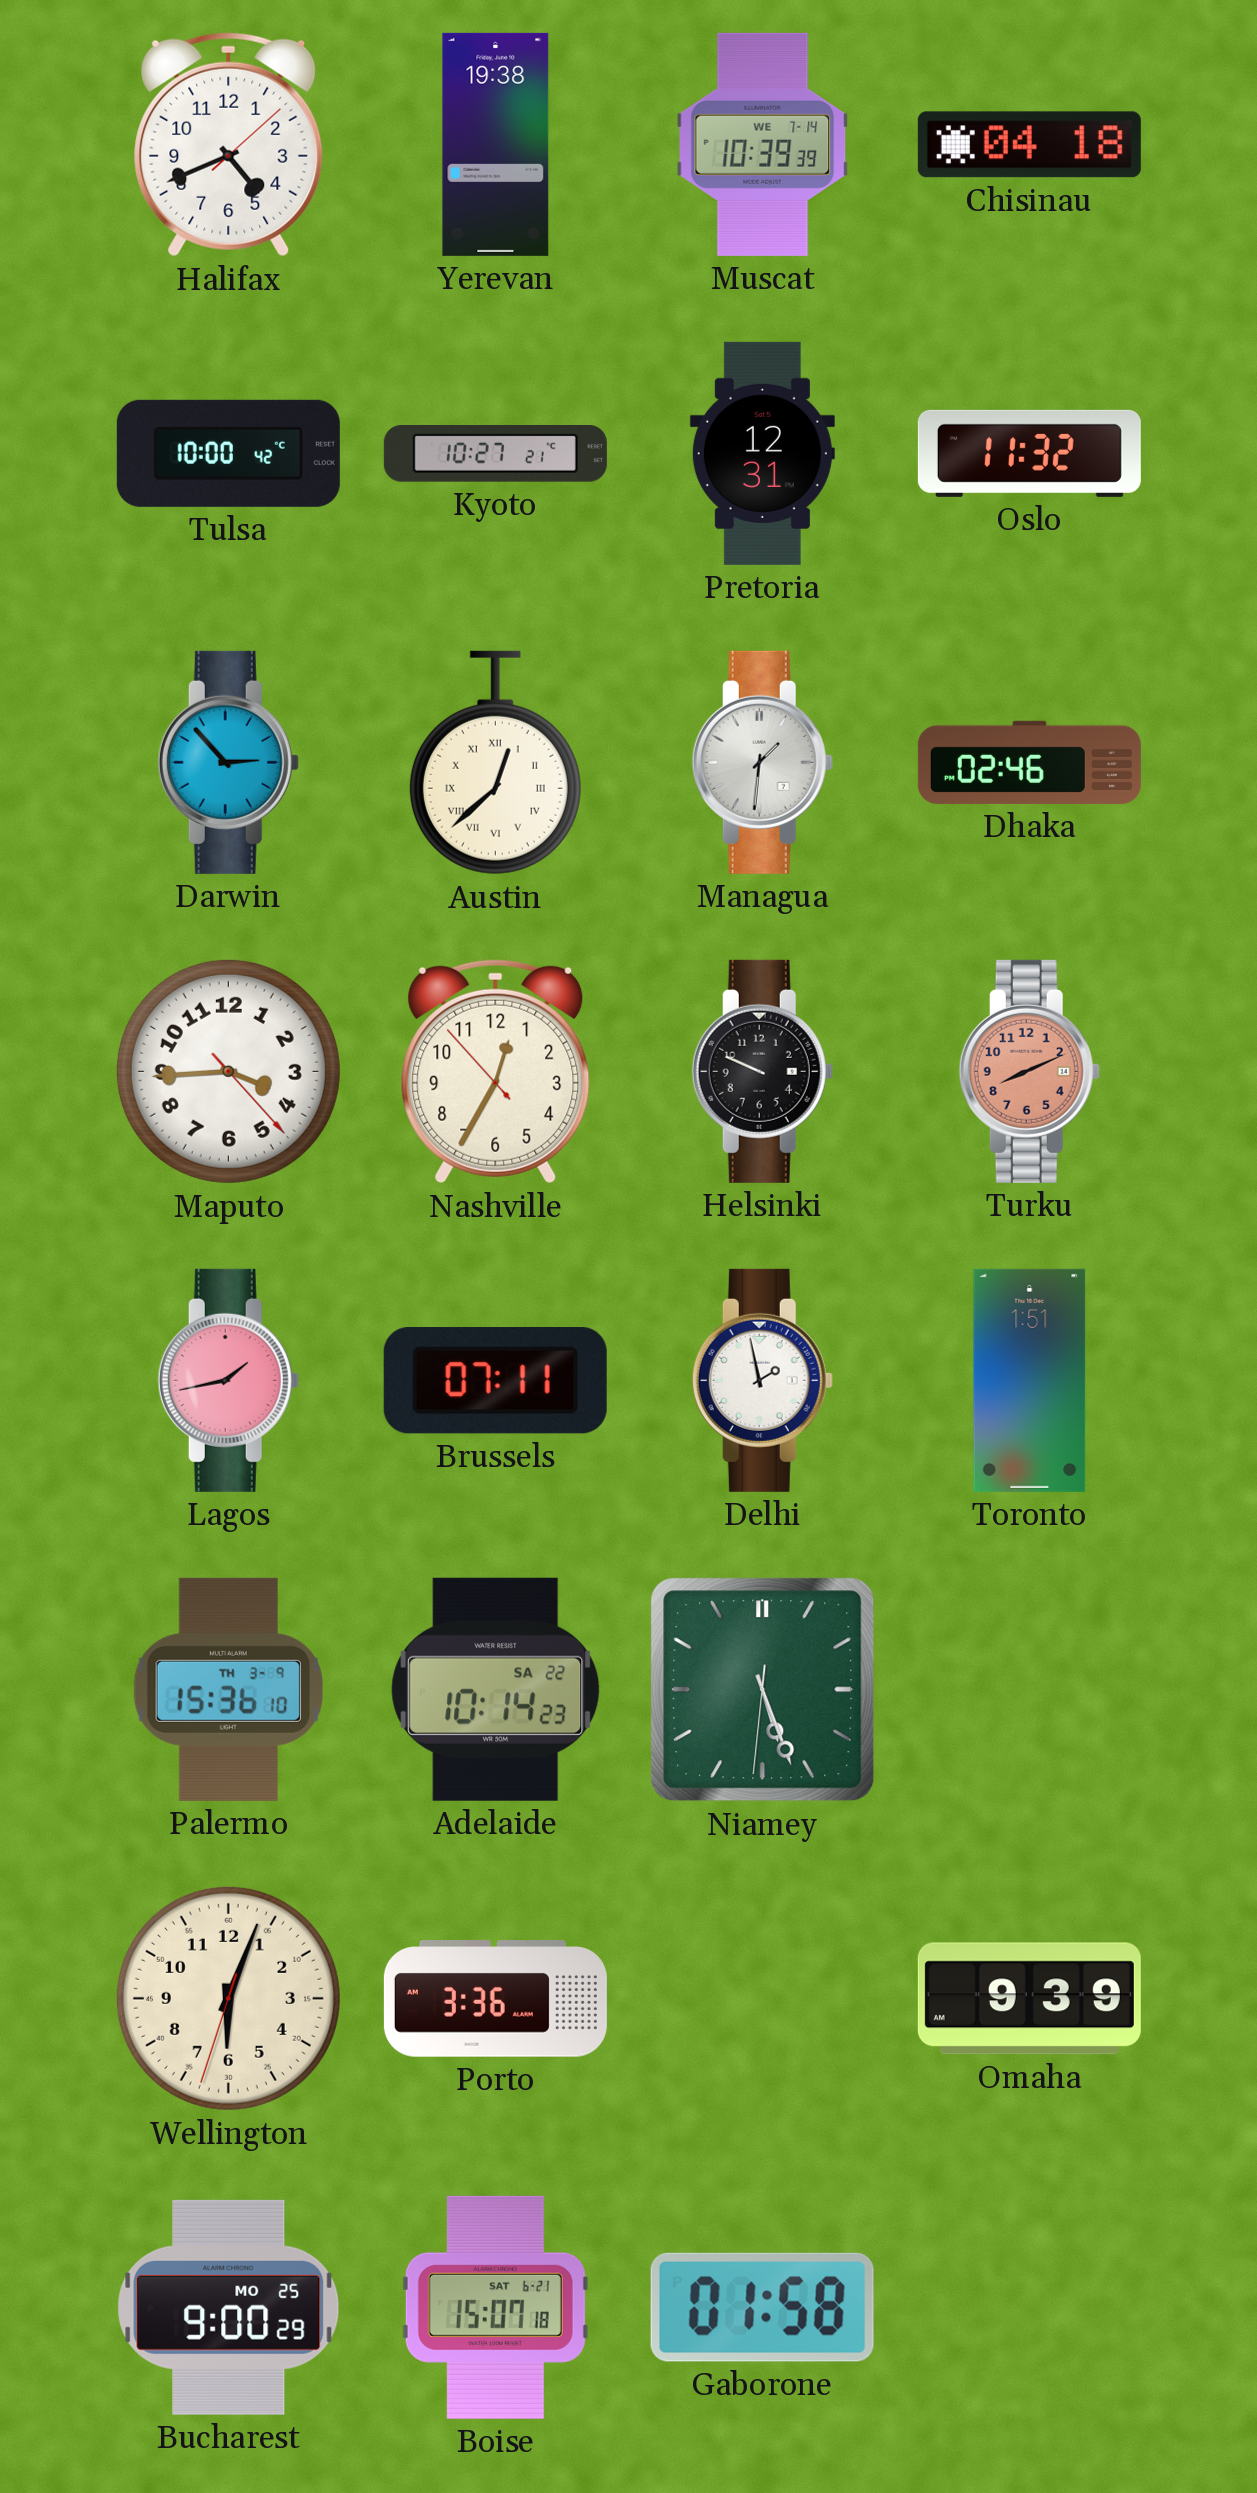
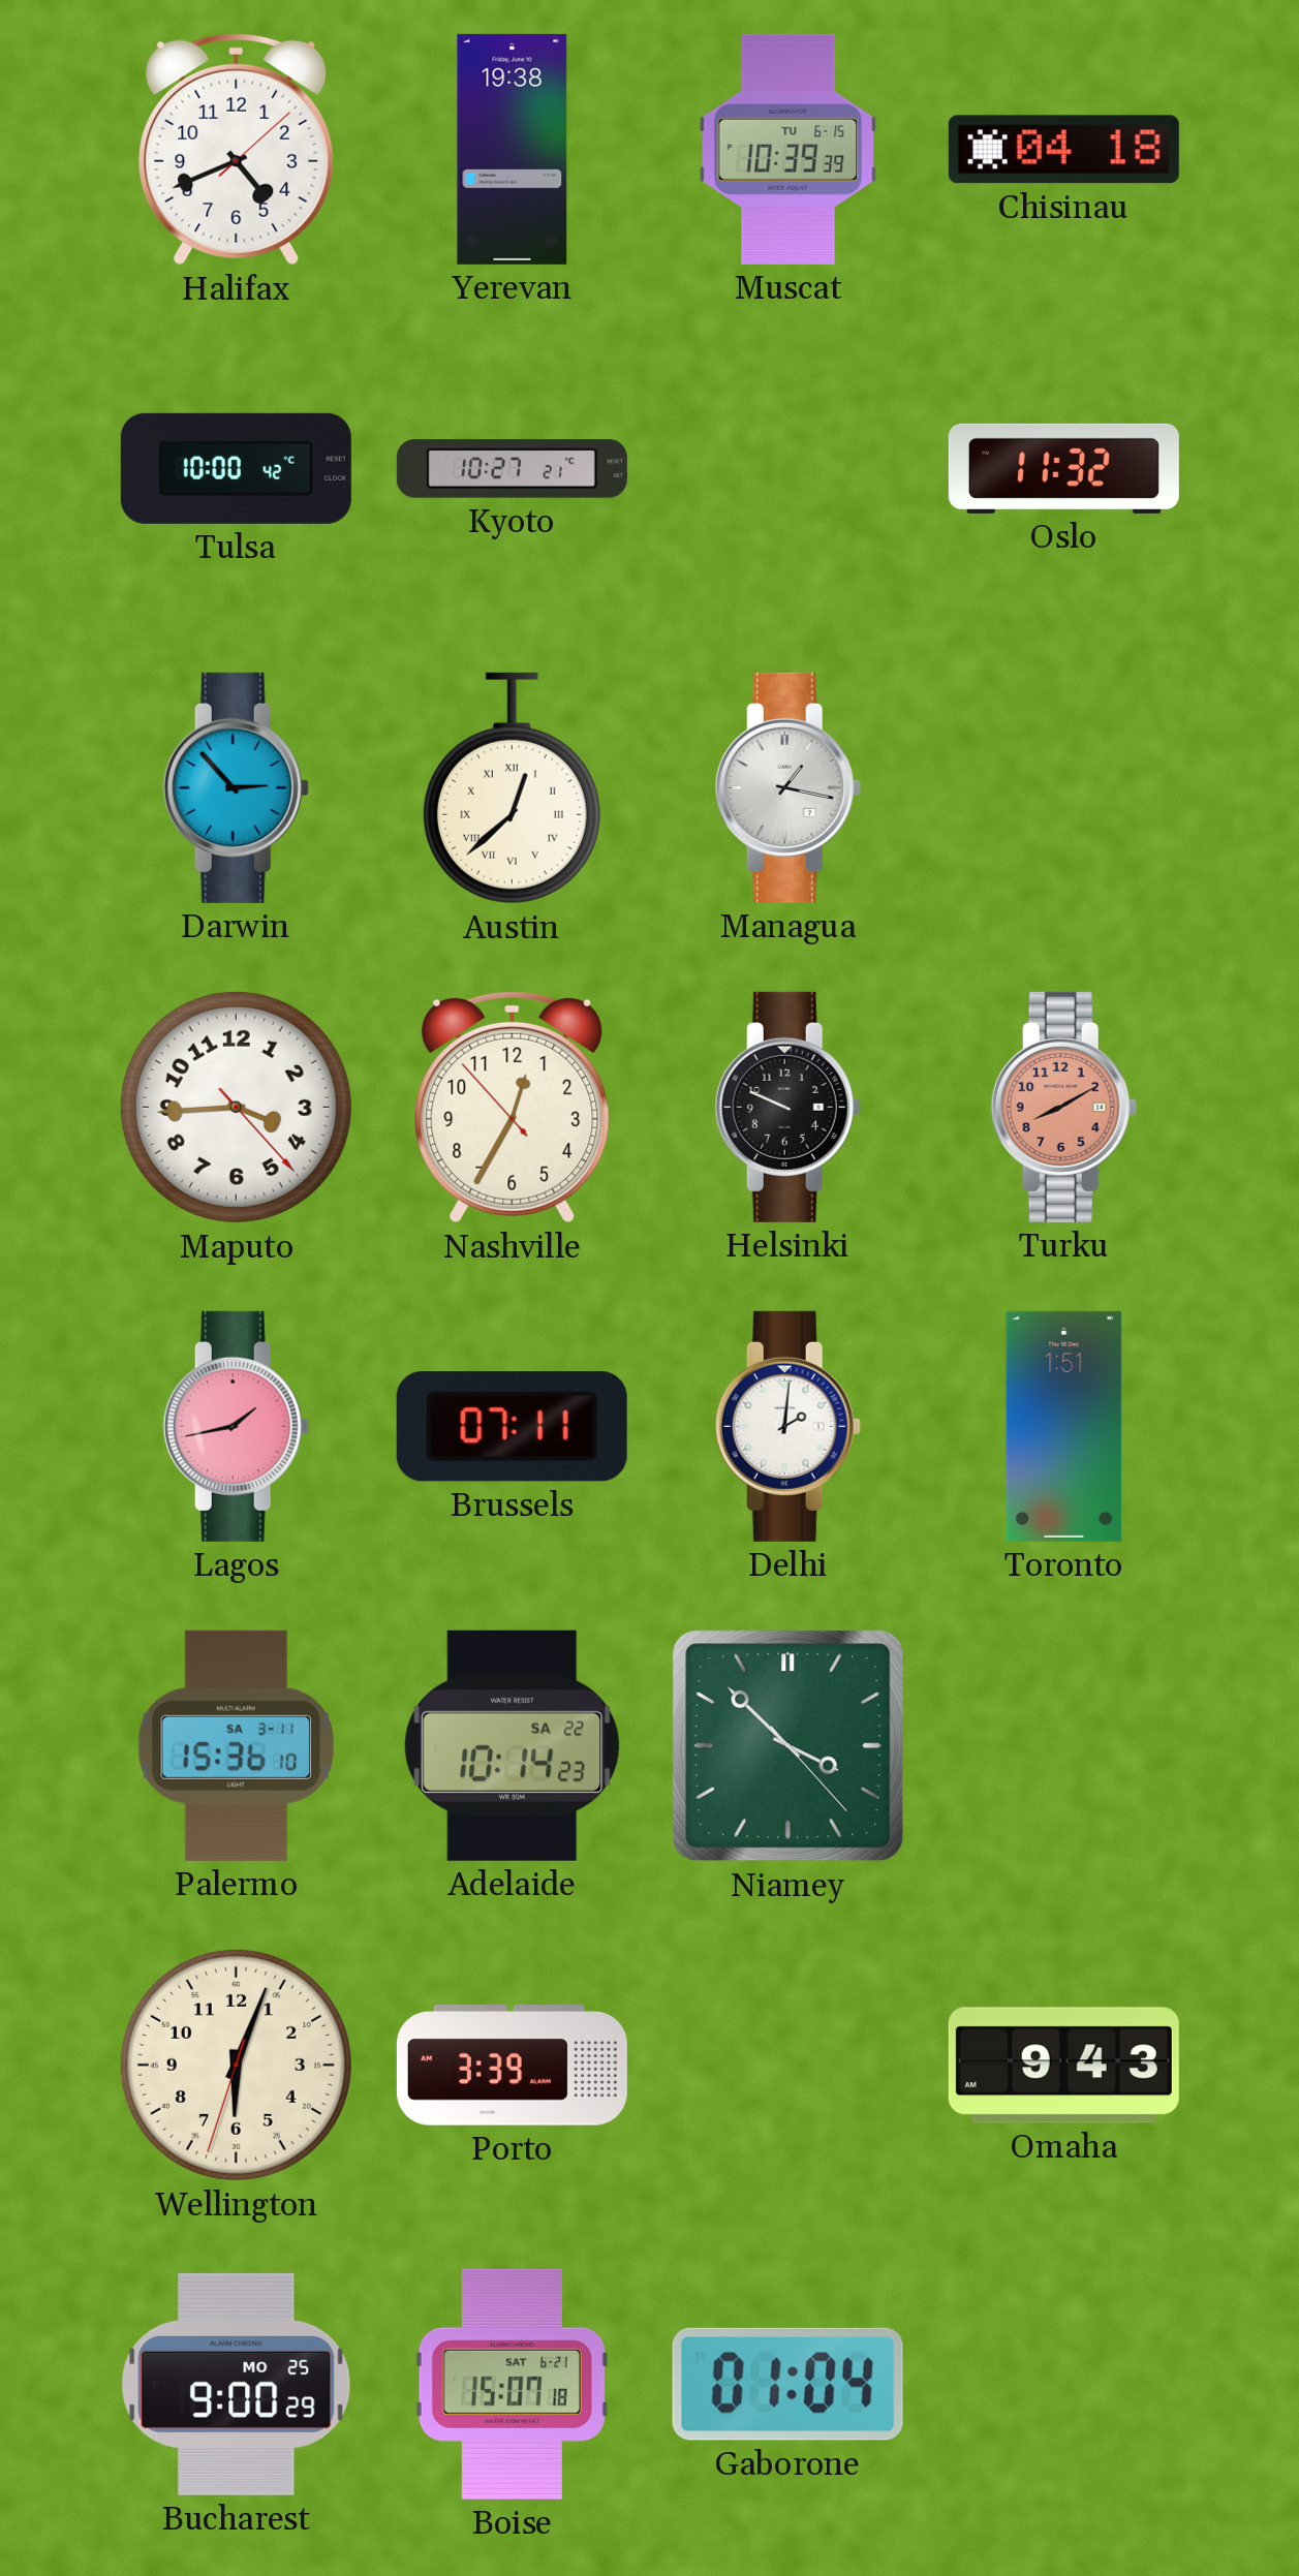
Muscat date: WE 7-14 -> TU 6-15
Pretoria: 12:31 -> none
Managua: 1:31 -> 1:17
Dhaka: 02:46 -> none
Turku: 8:11 -> 8:10
Delhi: 1:58 -> 2:01
Palermo date: TH 3-9 -> SA 3-11
Niamey: 5:26 -> 3:52
Porto: 3:36 -> 3:39
Omaha: 9:39 -> 9:43
Gaborone: 01:58 -> 01:04
